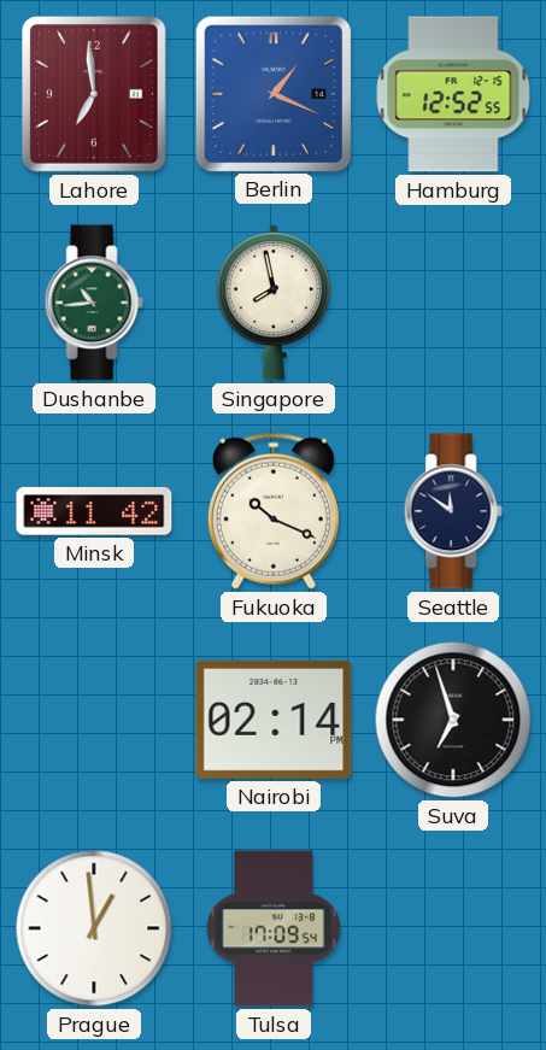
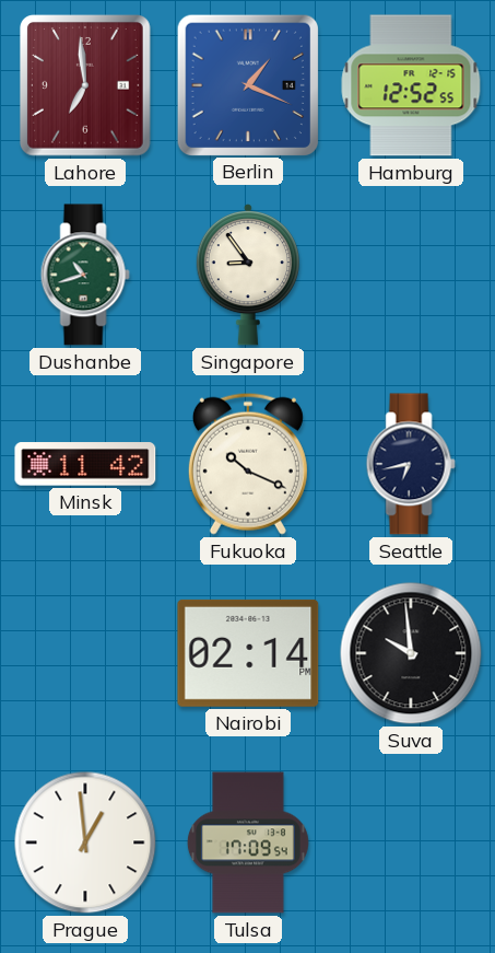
Dushanbe: 10:44 -> 10:42
Singapore: 7:58 -> 8:54
Seattle: 11:51 -> 6:43
Suva: 6:57 -> 9:59
